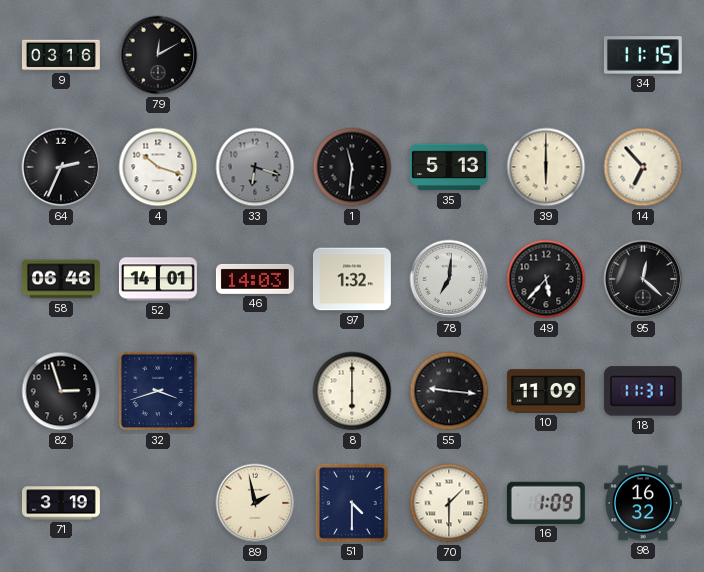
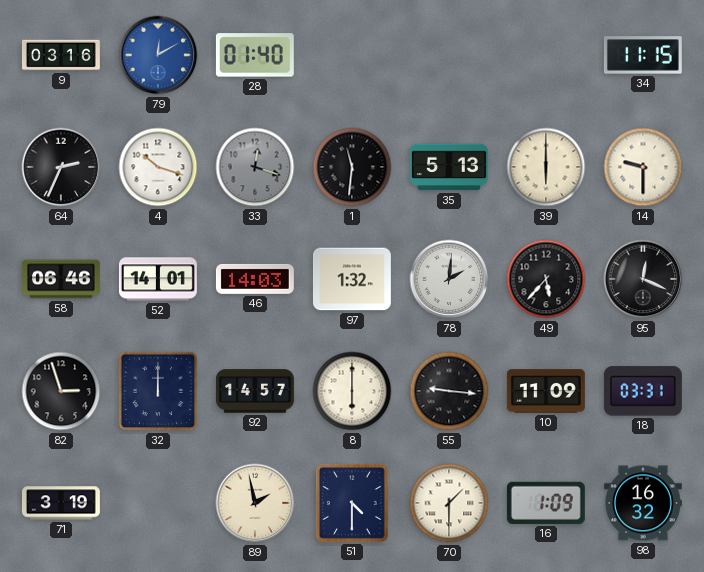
79 dial: black -> blue
28: none -> 01:40
33: 6:18 -> 12:18
14: 6:53 -> 9:30
78: 7:01 -> 2:01
95: 12:22 -> 12:19
32: 3:42 -> 12:00
92: none -> 14:57
18: 11:31 -> 03:31
